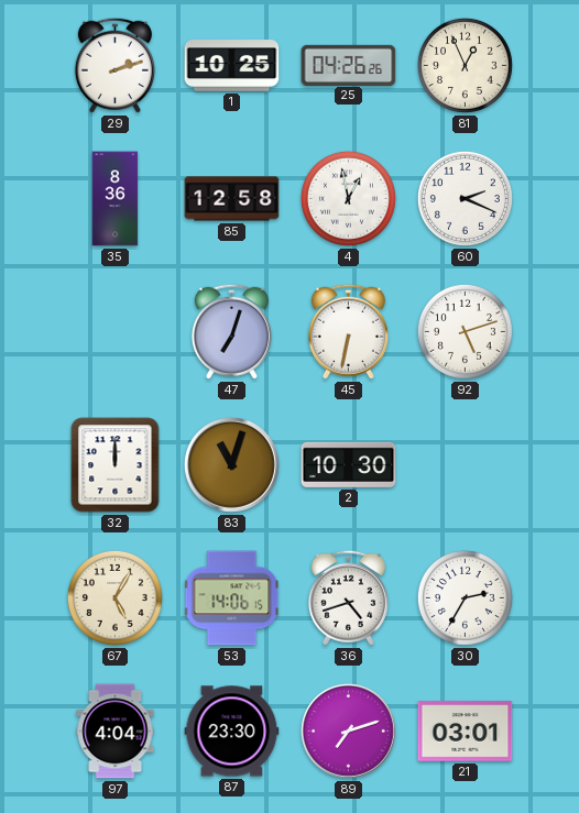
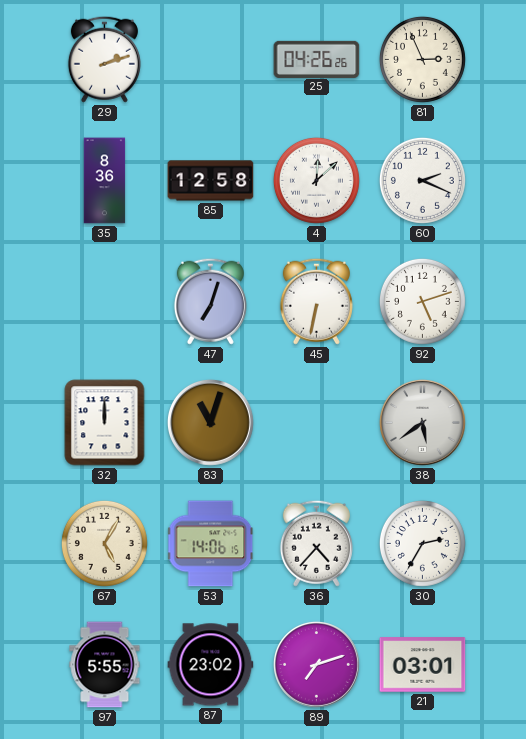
1: 10:25 -> none
81: 12:56 -> 2:56
4: 12:58 -> 12:08
2: 10:30 -> none
38: none -> 5:39
36: 4:42 -> 4:37
97: 4:04 -> 5:55
87: 23:30 -> 23:02
